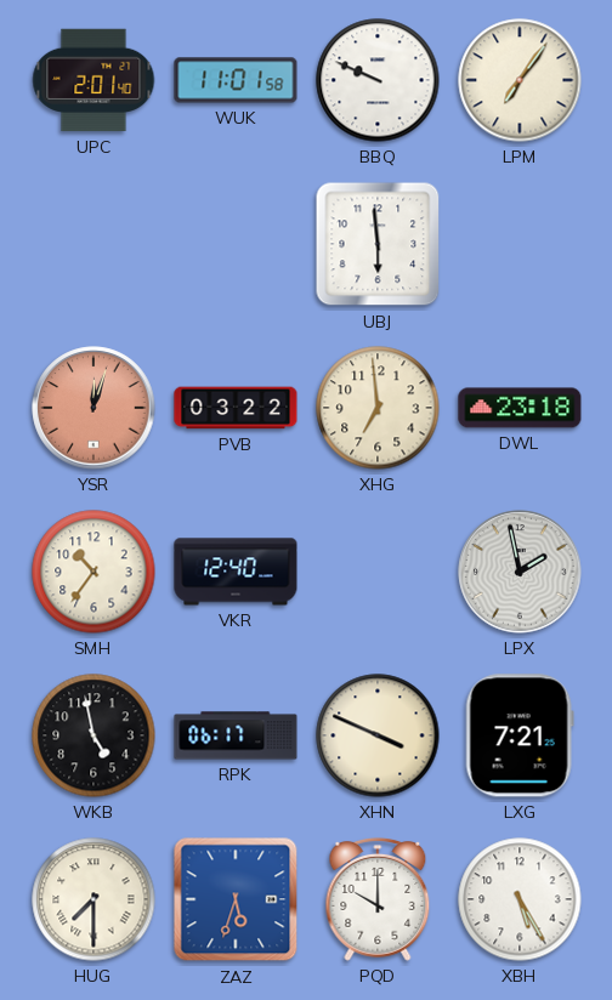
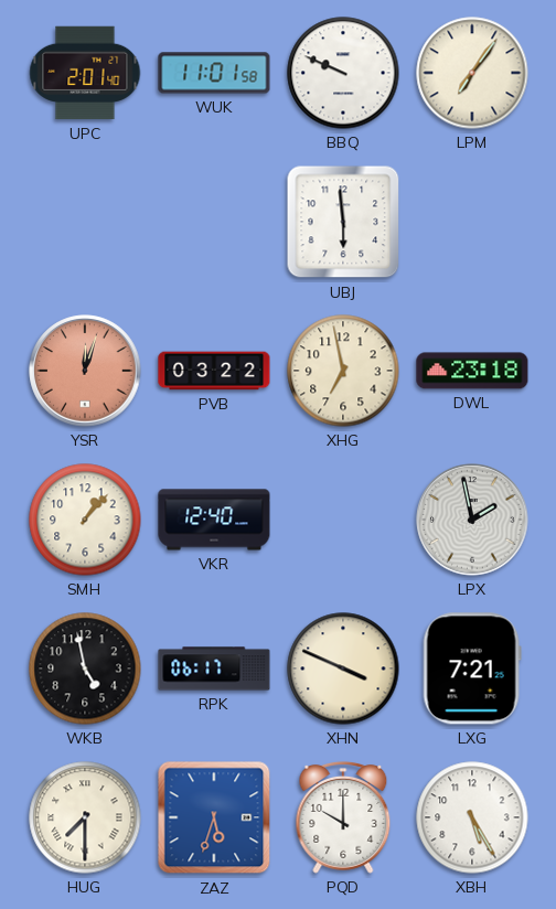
XHG: 6:59 -> 6:58
SMH: 10:36 -> 1:07
